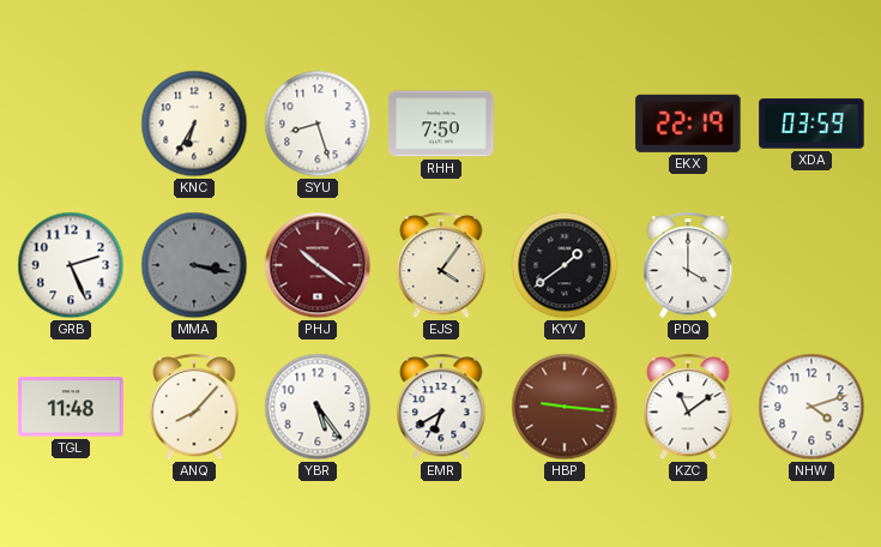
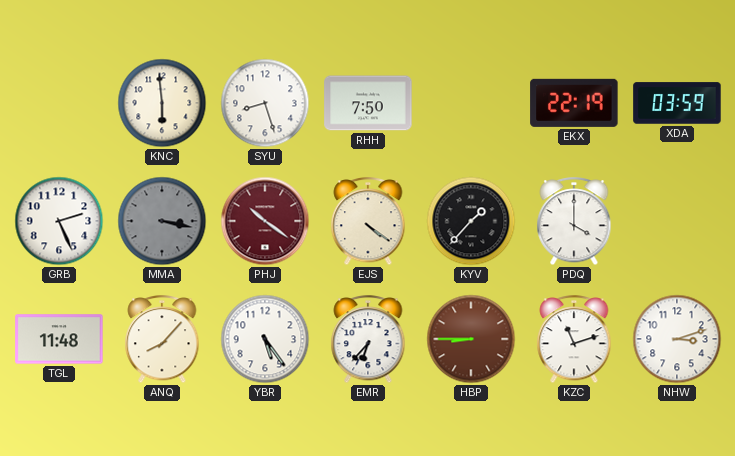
KNC: 6:35 -> 5:59
EJS: 4:06 -> 4:21
KYV: 1:39 -> 1:37
EMR: 6:40 -> 6:37
HBP: 9:16 -> 8:45
KZC: 11:09 -> 11:12
NHW: 4:12 -> 3:12
